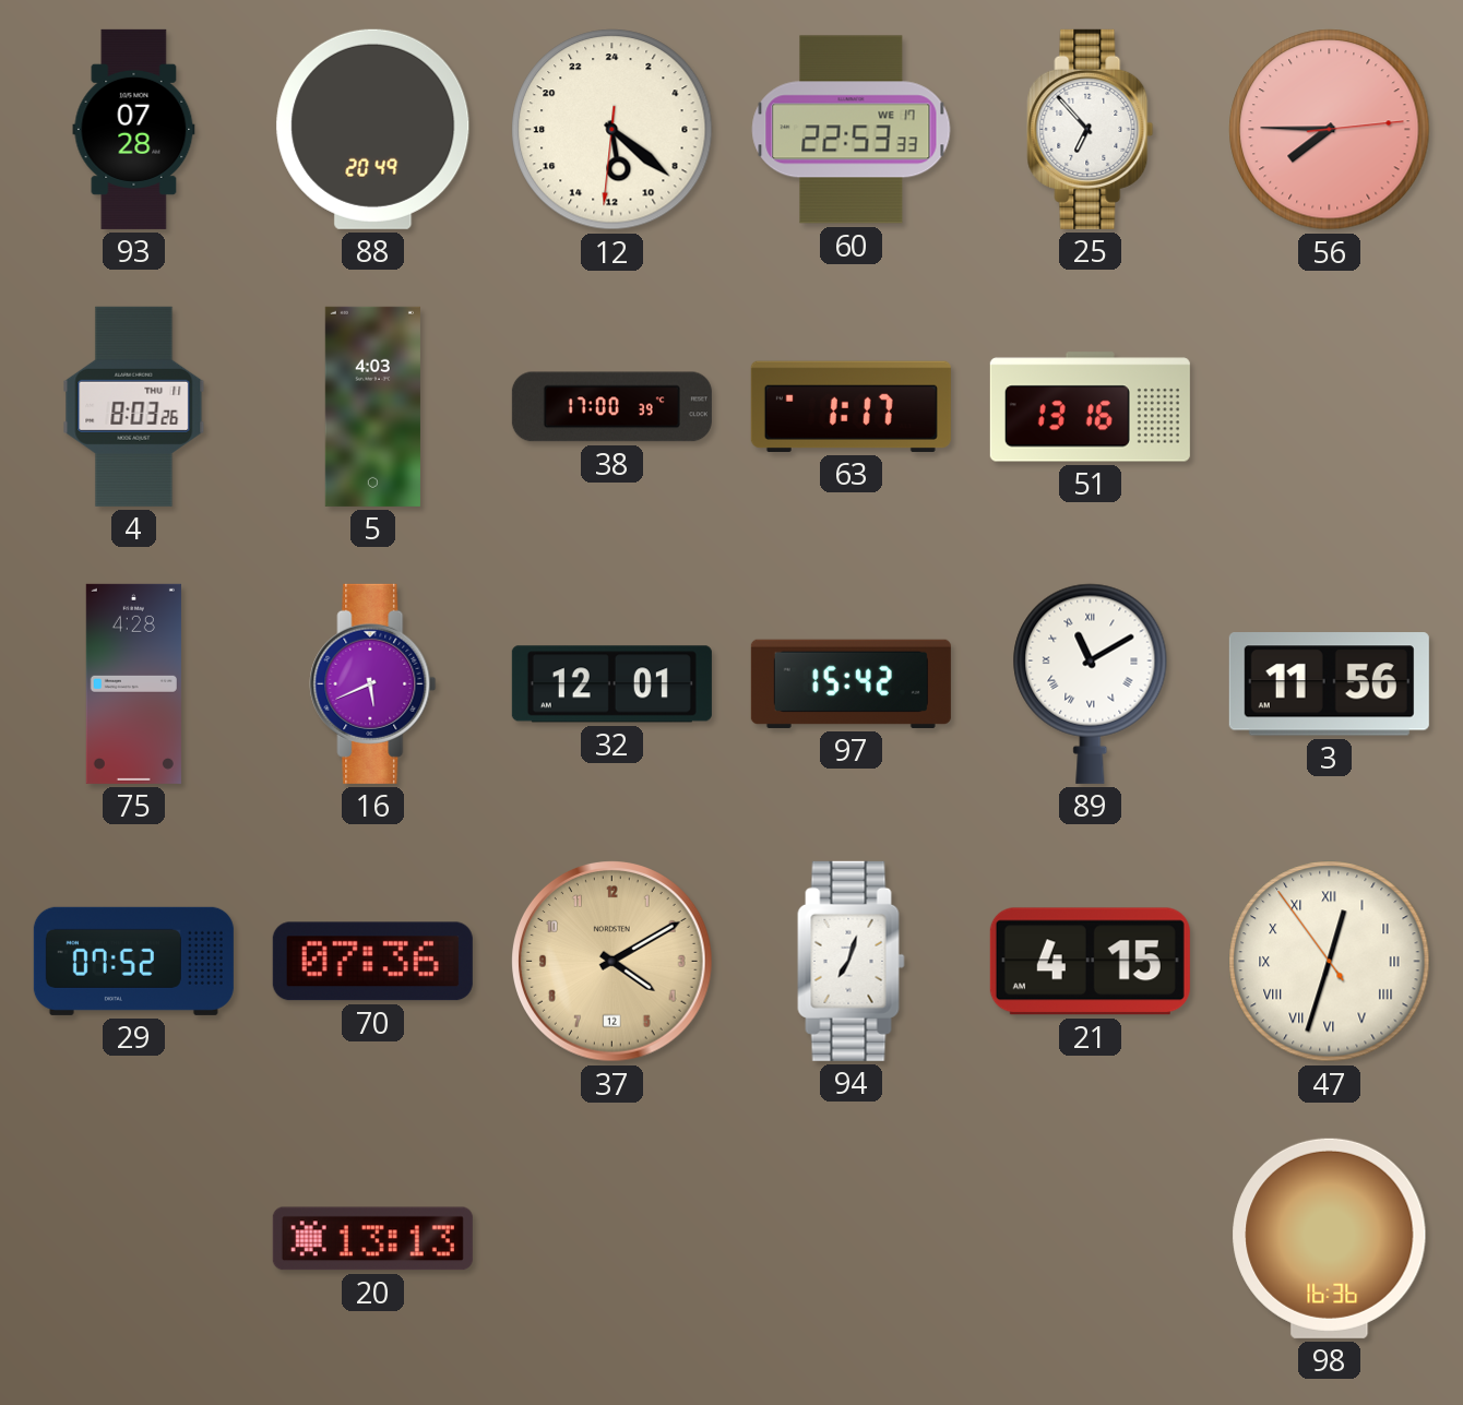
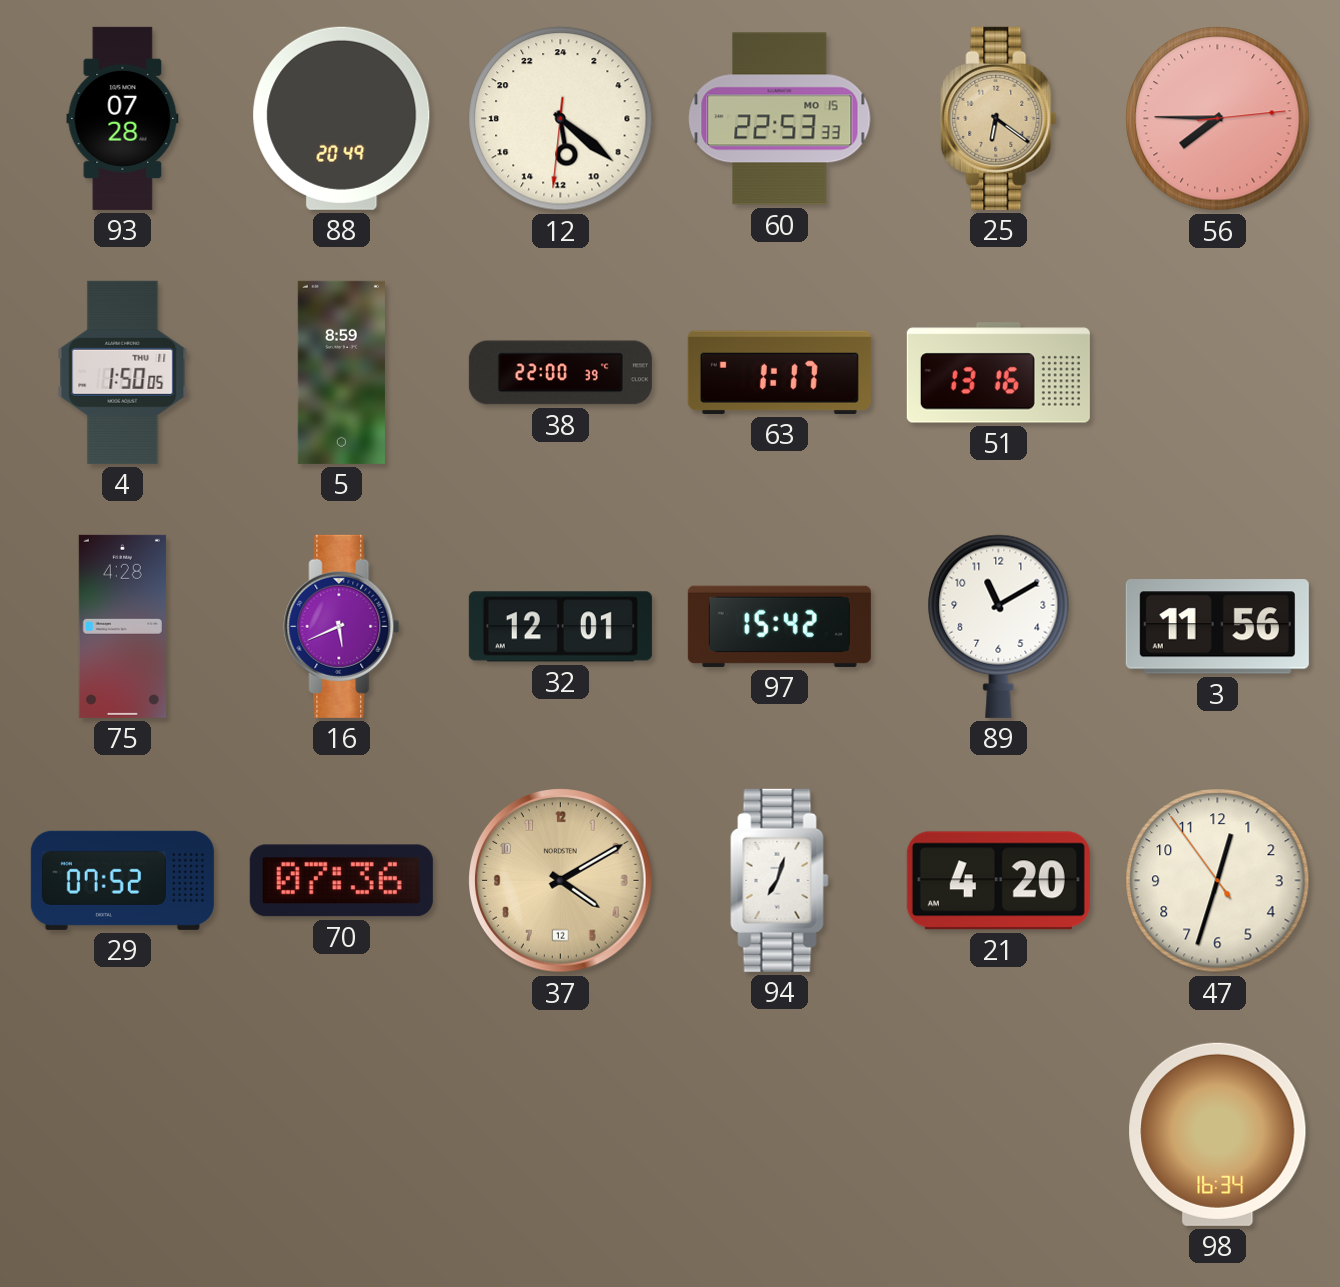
60 date: WE 17 -> MO 15
25: 6:53 -> 6:21
25 dial: white -> champagne
4: 8:03 -> 1:50
5: 4:03 -> 8:59
38: 17:00 -> 22:00
89 numerals: Roman -> Arabic
21: 4:15 -> 4:20
47 numerals: Roman -> Arabic
20: 13:13 -> none
98: 16:36 -> 16:34
